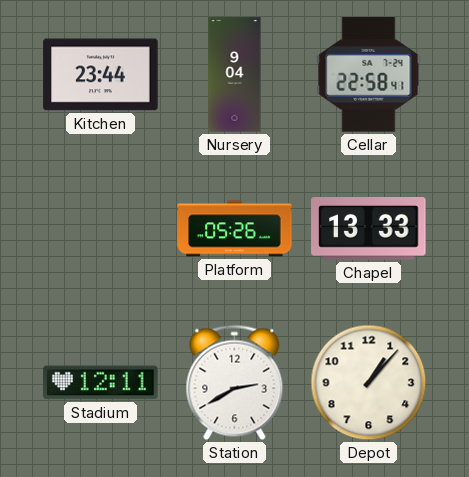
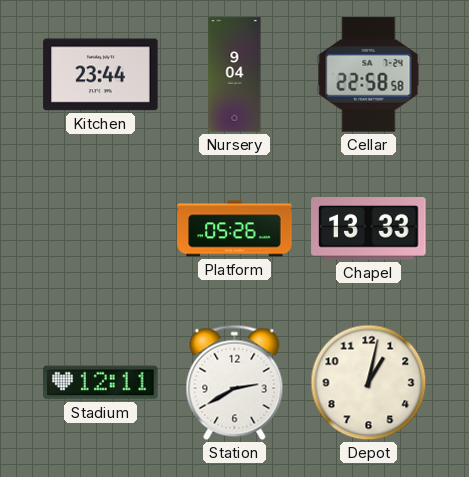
Cellar: 22:58:41 -> 22:58:58
Depot: 1:07 -> 1:02
